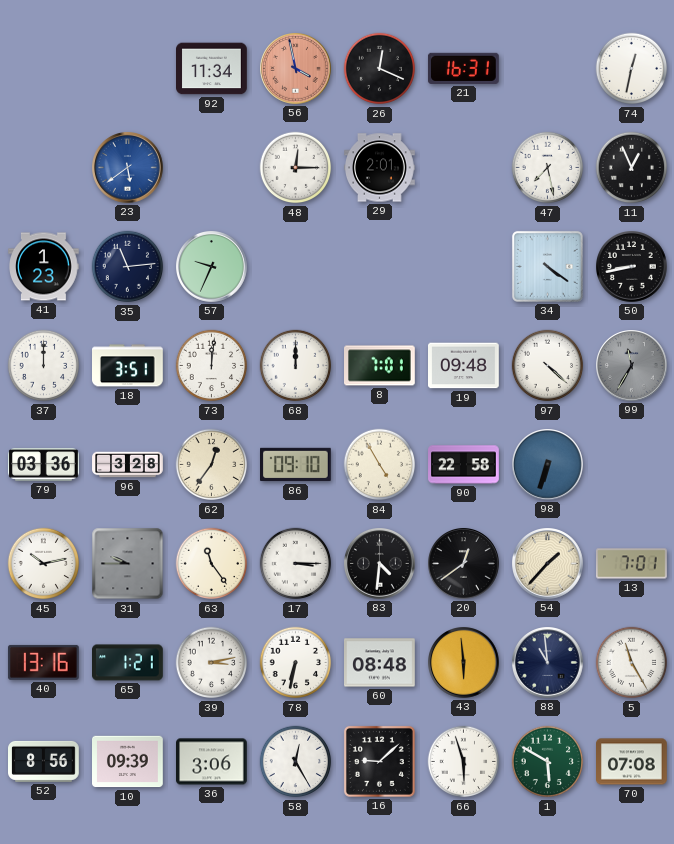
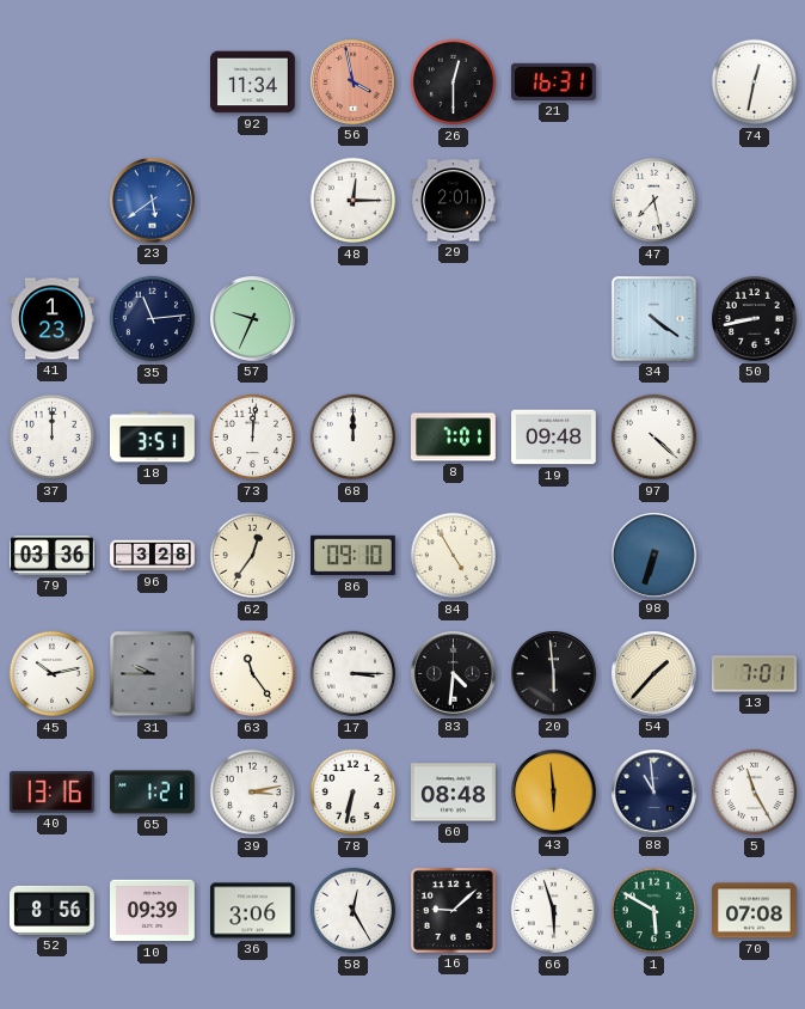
26: 12:19 -> 12:30
11: 12:56 -> none
99: 11:35 -> none
90: 22:58 -> none
20: 12:39 -> 5:59
